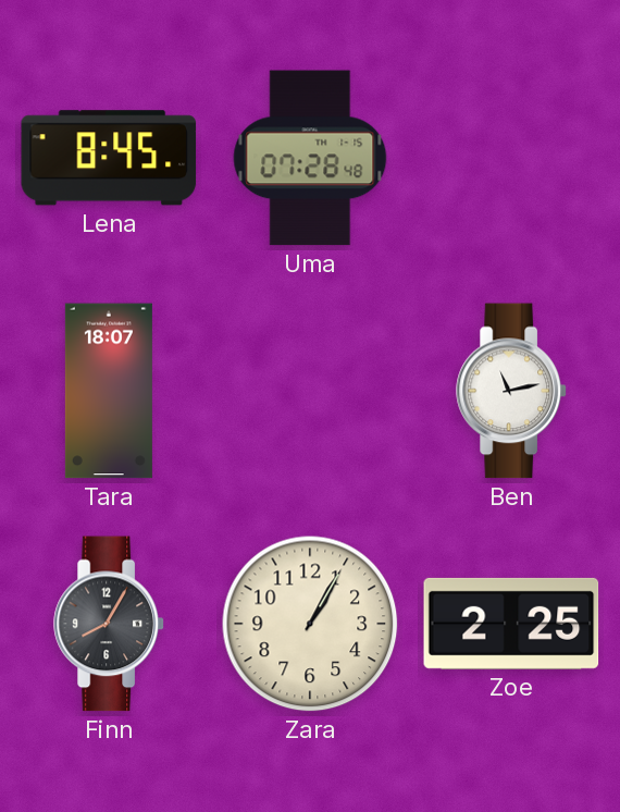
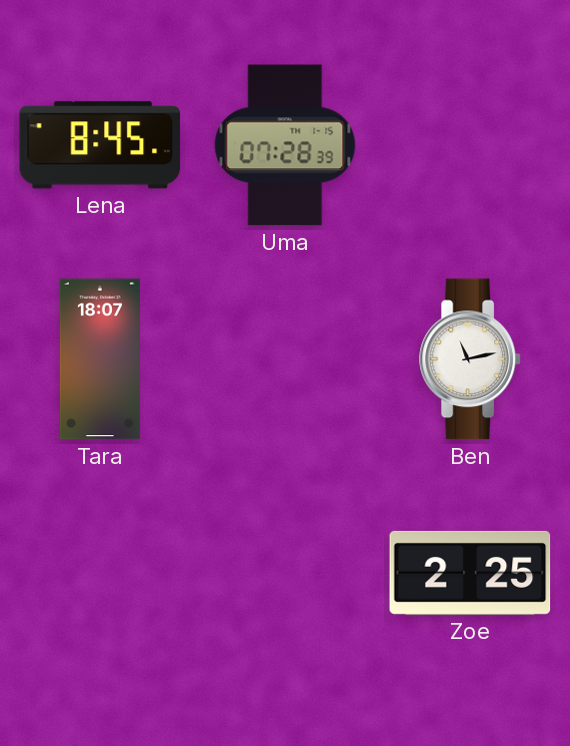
Uma: 07:28:48 -> 07:28:39
Finn: 8:05 -> none
Zara: 1:05 -> none
